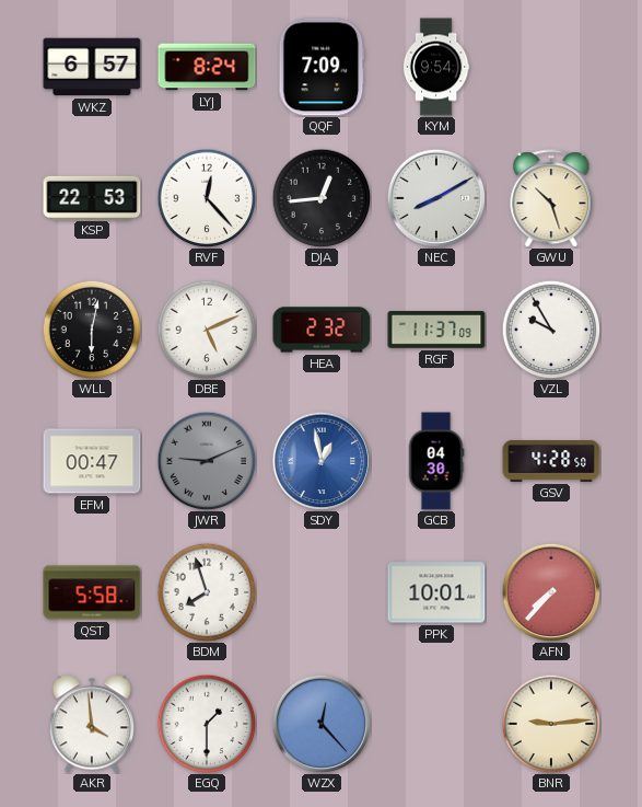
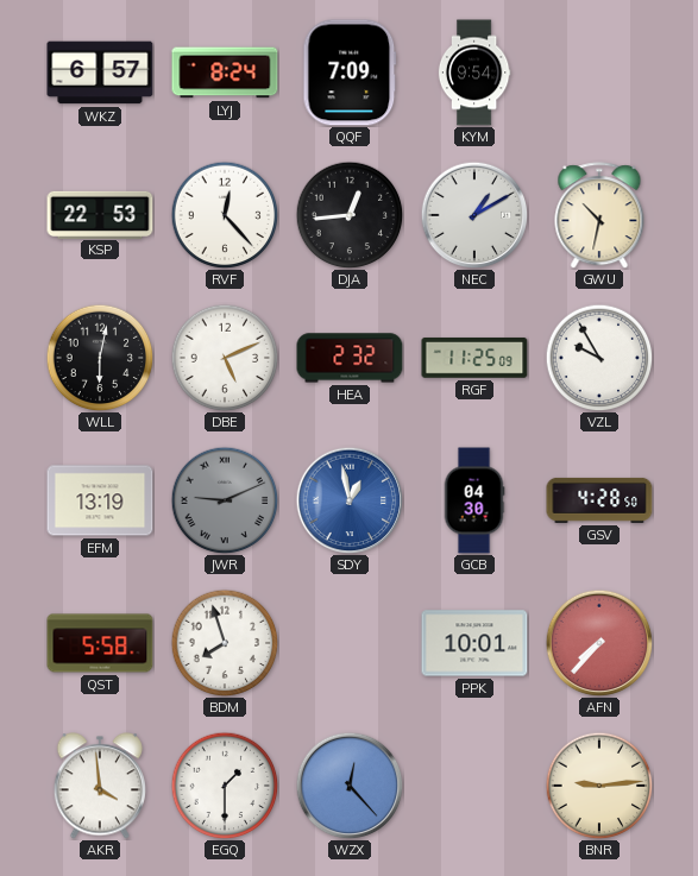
NEC: 8:10 -> 1:10
GWU: 10:27 -> 10:32
RGF: 11:37 -> 11:25
EFM: 00:47 -> 13:19
